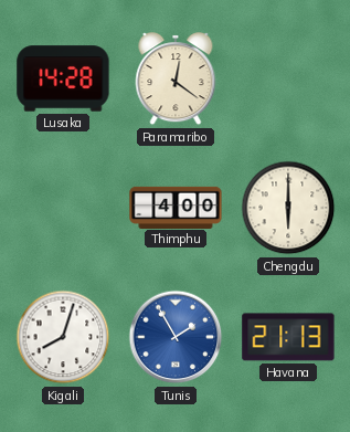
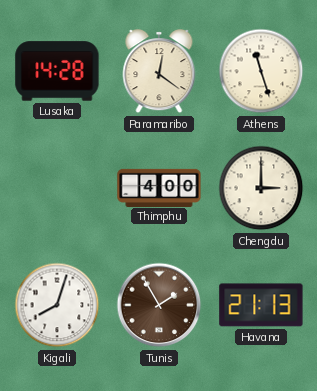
Athens: none -> 11:27
Chengdu: 6:00 -> 3:00
Tunis dial: blue -> brown
